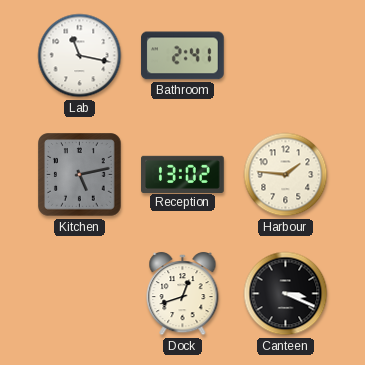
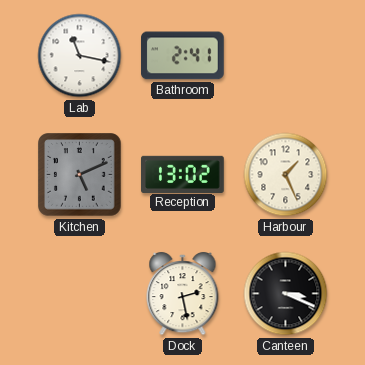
Kitchen: 5:13 -> 5:11
Harbour: 1:46 -> 1:26
Dock: 12:42 -> 2:28
